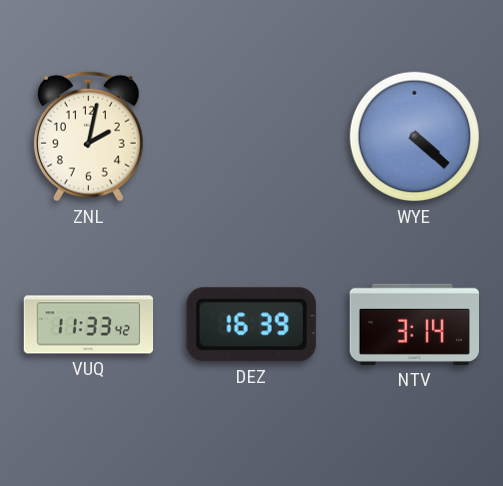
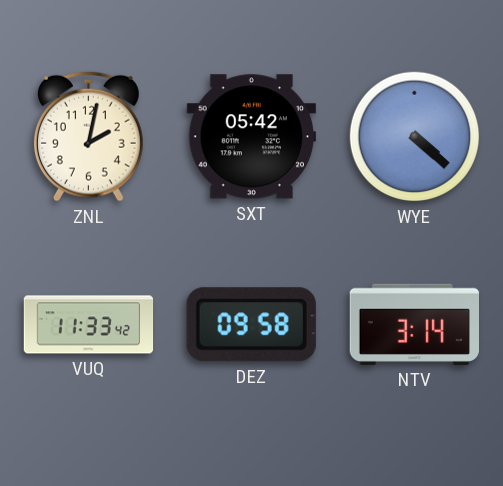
SXT: none -> 05:42
DEZ: 16:39 -> 09:58
